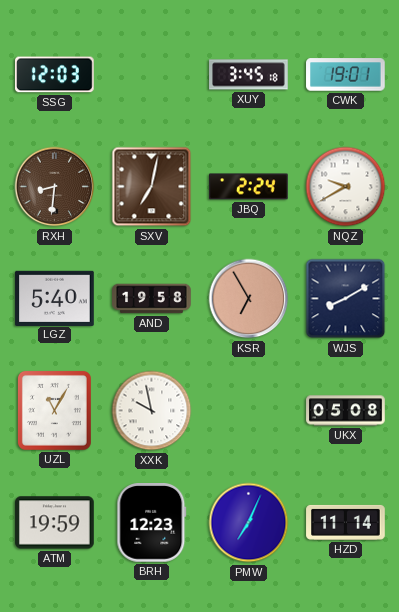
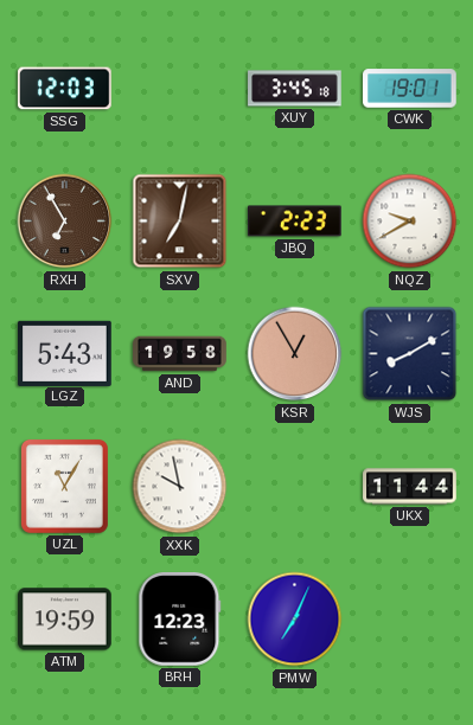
RXH: 8:31 -> 6:55
JBQ: 2:24 -> 2:23
LGZ: 5:40 -> 5:43
KSR: 6:55 -> 12:55
UKX: 05:08 -> 11:44
HZD: 11:14 -> none
